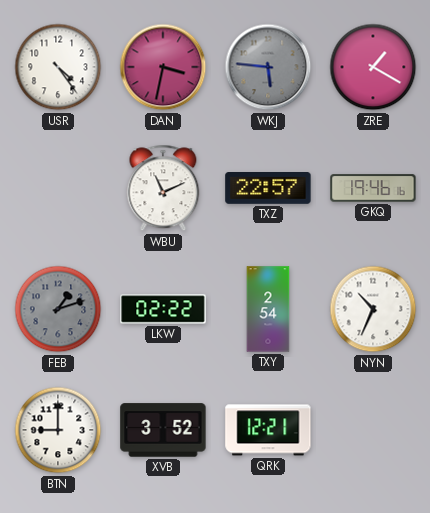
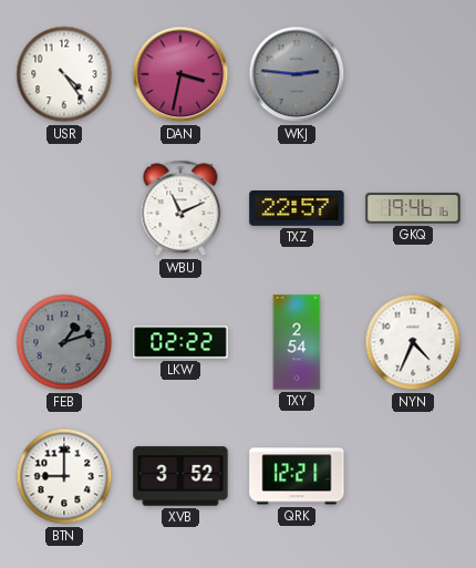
WKJ: 5:46 -> 2:46
ZRE: 1:20 -> none
NYN: 10:34 -> 4:34
